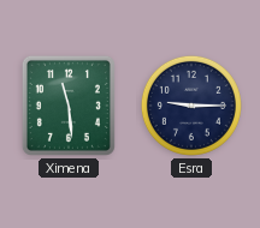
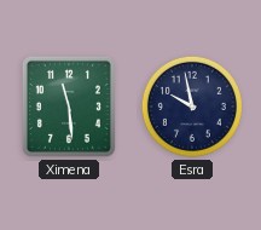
Esra: 9:15 -> 9:58
